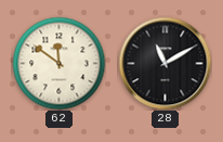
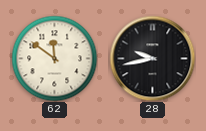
28: 11:10 -> 9:43
